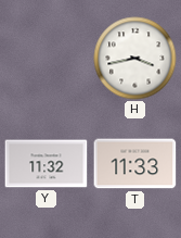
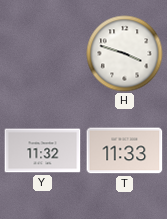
H: 3:43 -> 3:48
